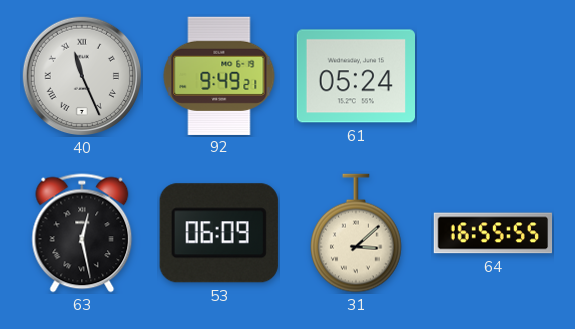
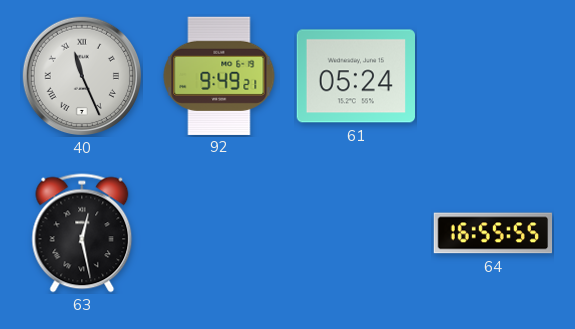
53: 06:09 -> none
31: 3:08 -> none
